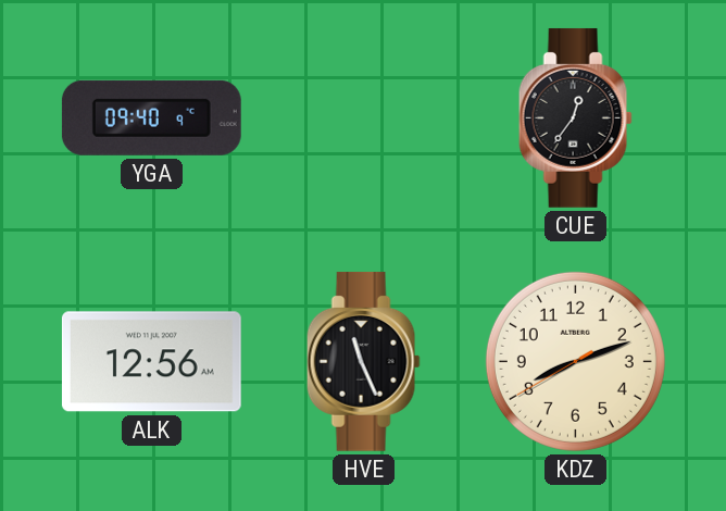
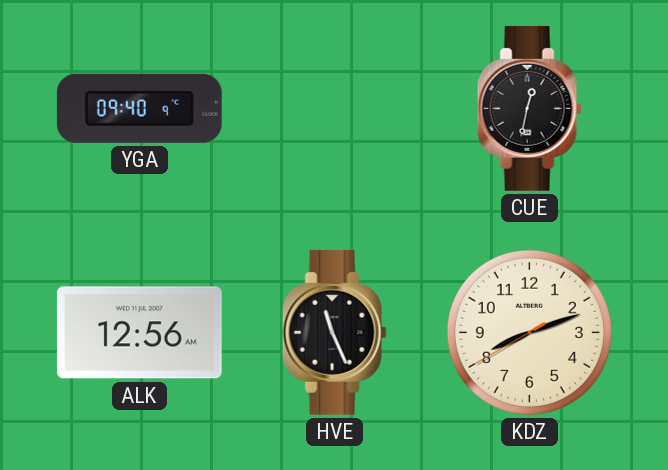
CUE: 12:36 -> 12:32
